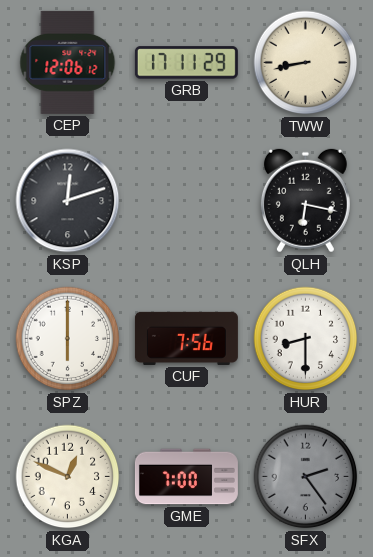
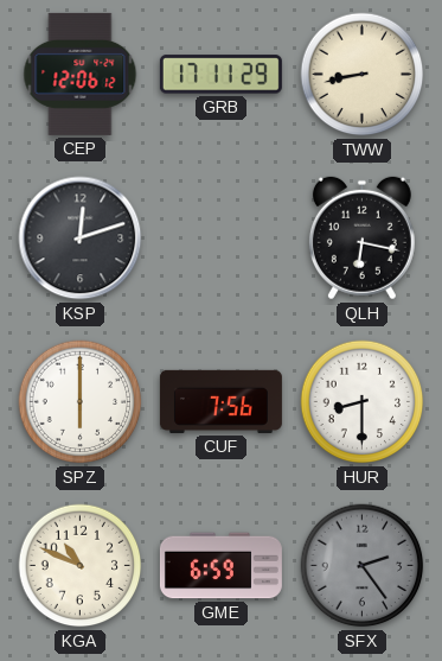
KGA: 12:49 -> 10:49
GME: 7:00 -> 6:59
